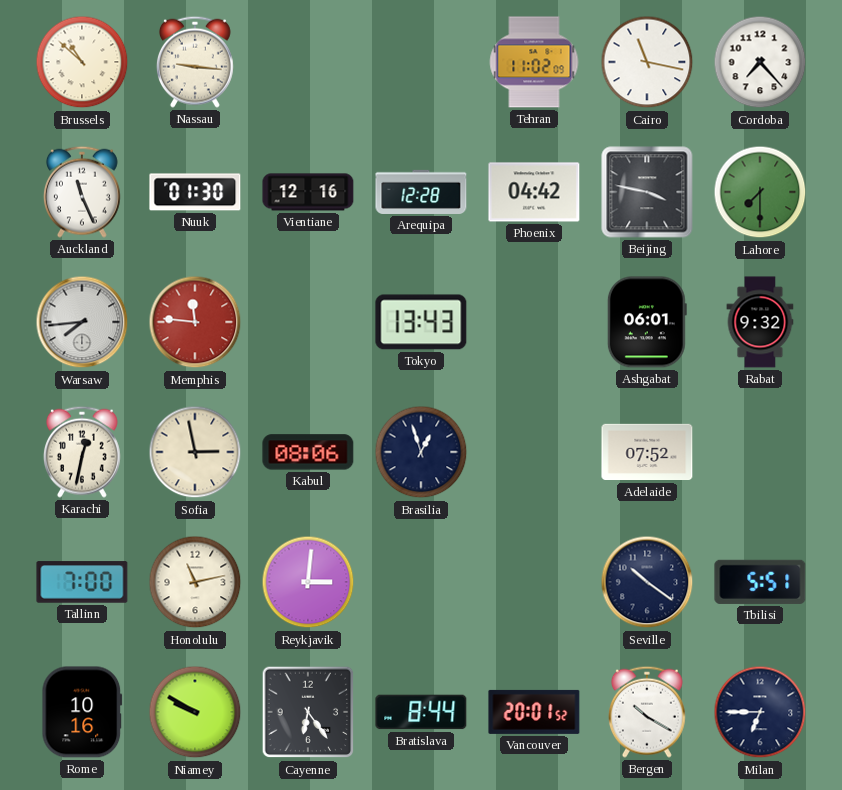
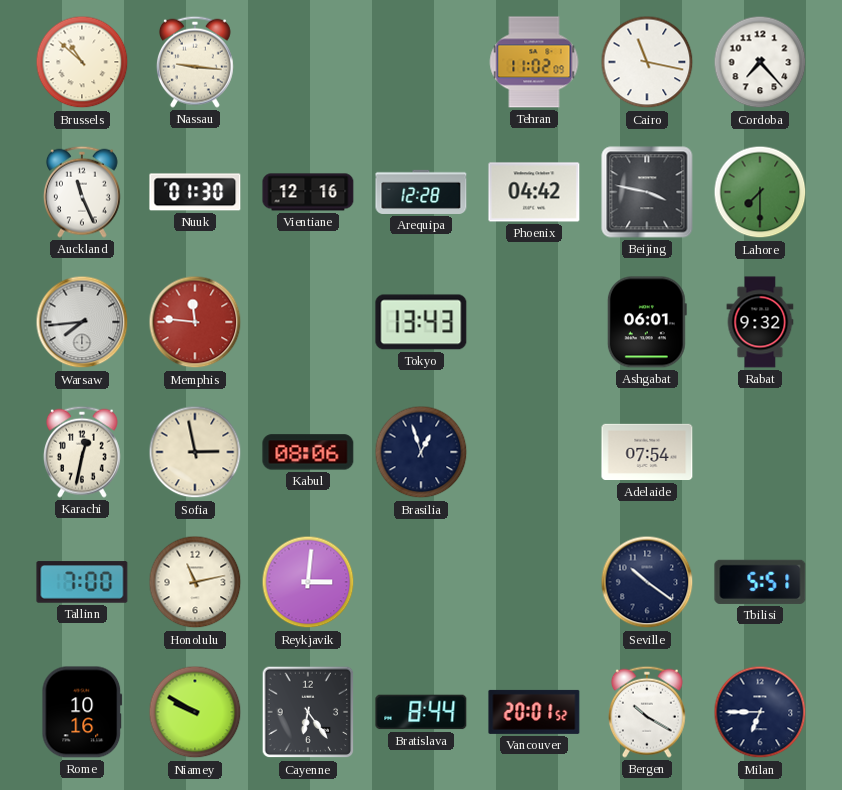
Adelaide: 07:52 -> 07:54
